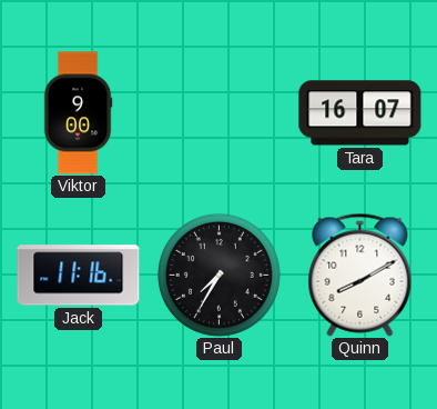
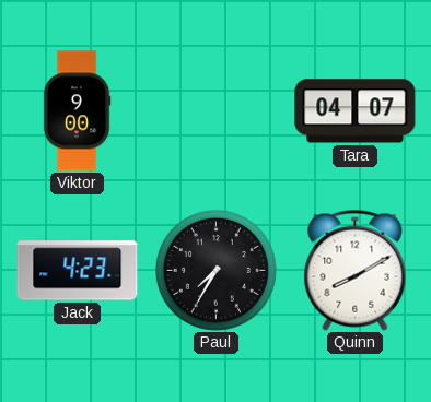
Tara: 16:07 -> 04:07
Jack: 11:16 -> 4:23
